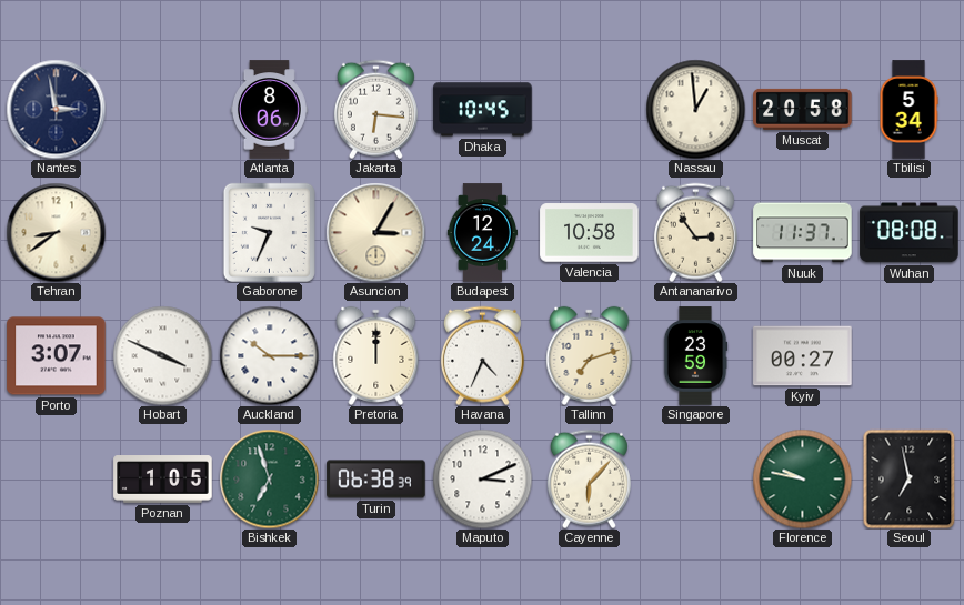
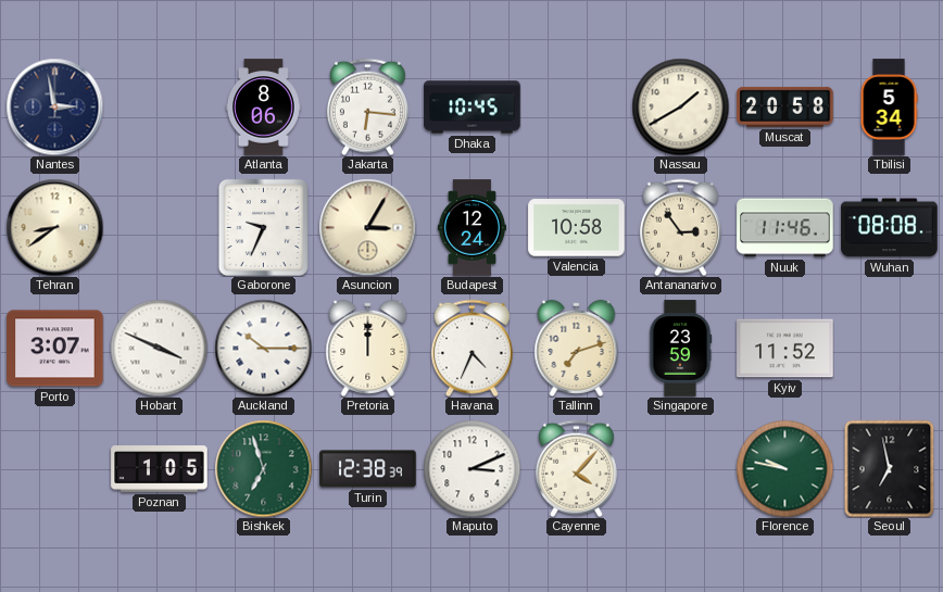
Nassau: 12:59 -> 1:40
Nuuk: 11:37 -> 11:46
Kyiv: 00:27 -> 11:52
Turin: 06:38 -> 12:38
Cayenne: 6:07 -> 4:07
